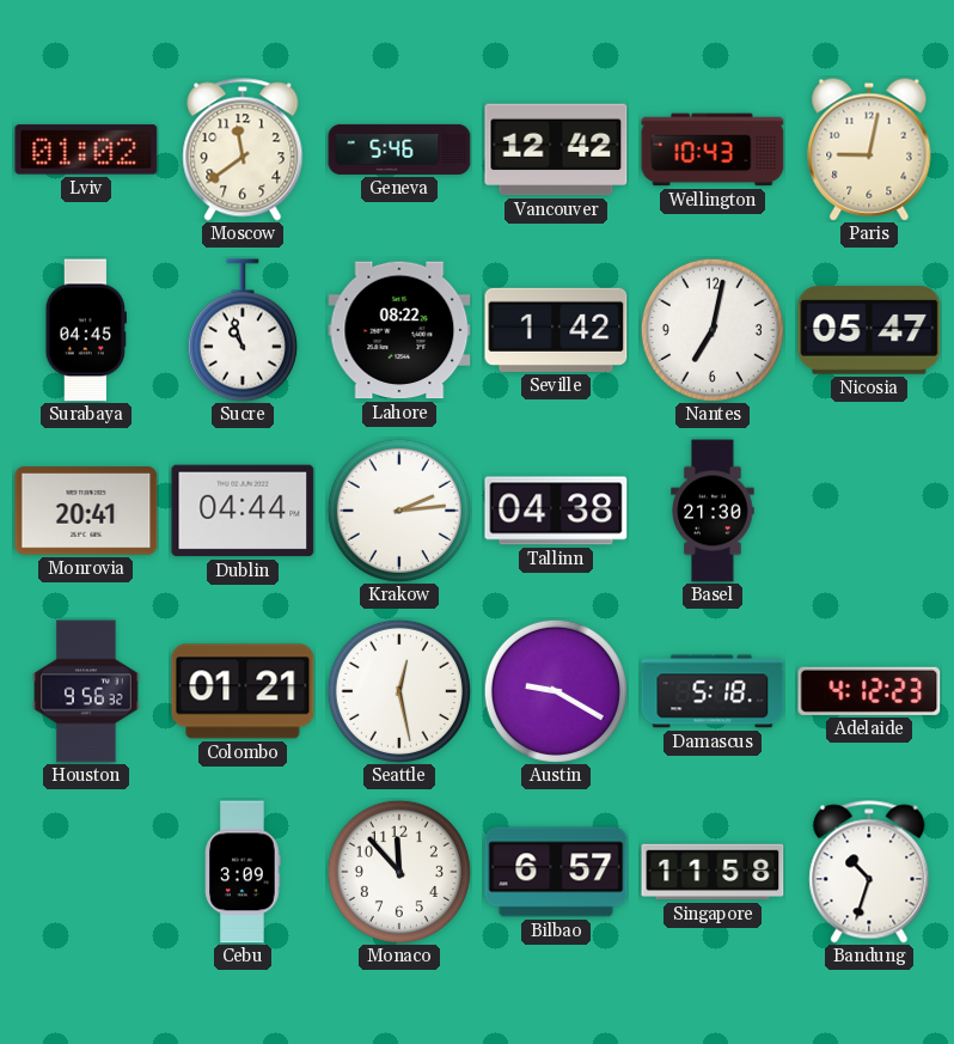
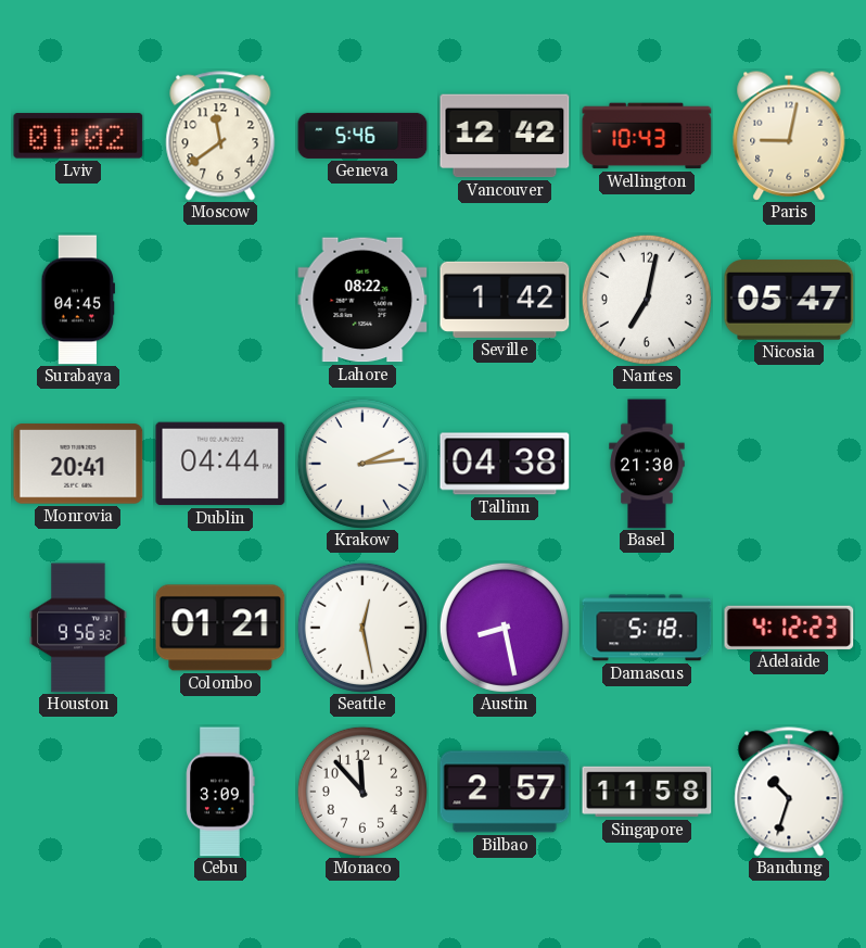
Sucre: 10:57 -> none
Austin: 9:20 -> 8:28
Bilbao: 6:57 -> 2:57
